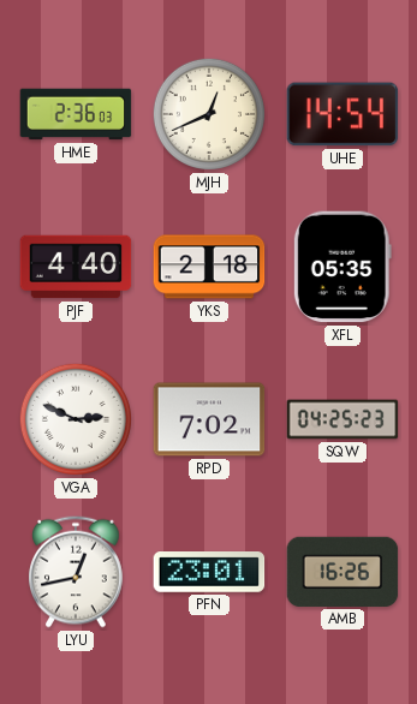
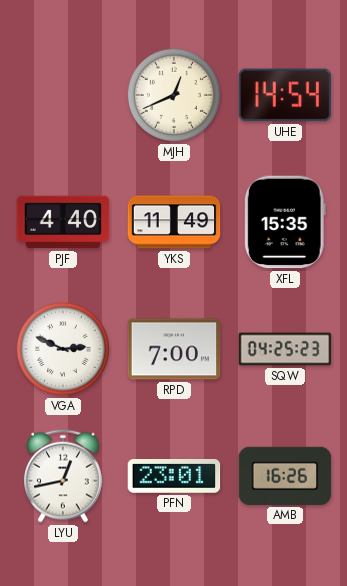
HME: 2:36 -> none
YKS: 2:18 -> 11:49
XFL: 05:35 -> 15:35
RPD: 7:02 -> 7:00
